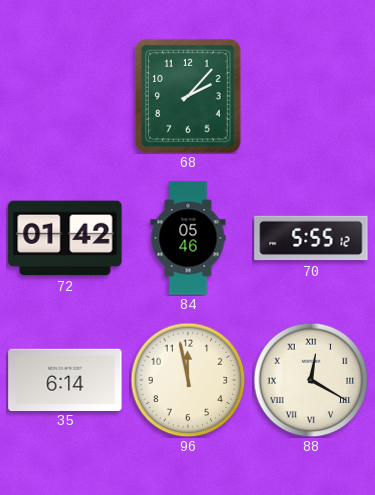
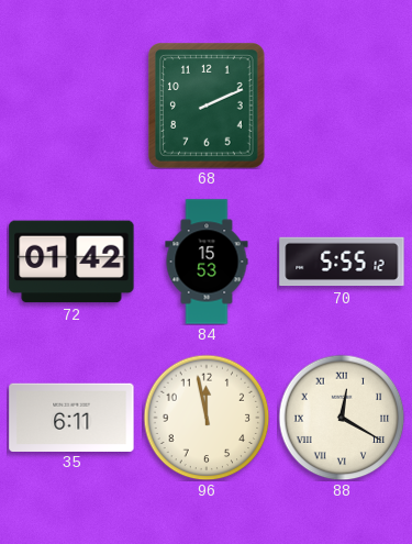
68: 2:07 -> 2:11
84: 05:46 -> 15:53
35: 6:14 -> 6:11
